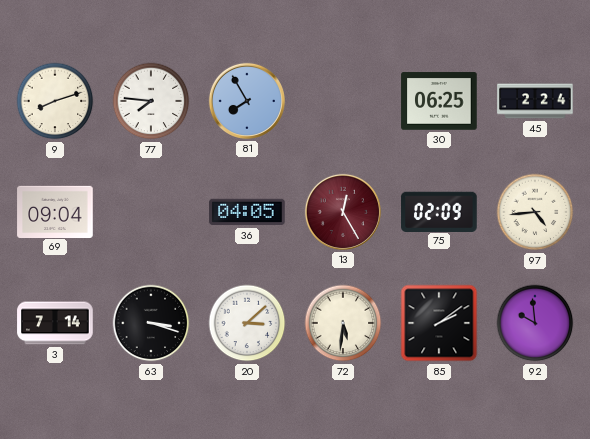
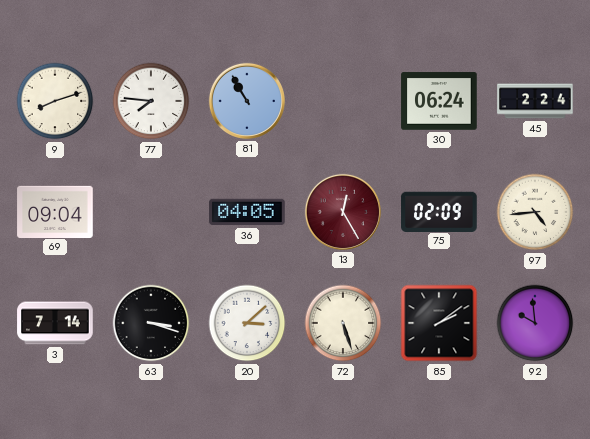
81: 7:55 -> 10:55
30: 06:25 -> 06:24
72: 5:31 -> 5:27
